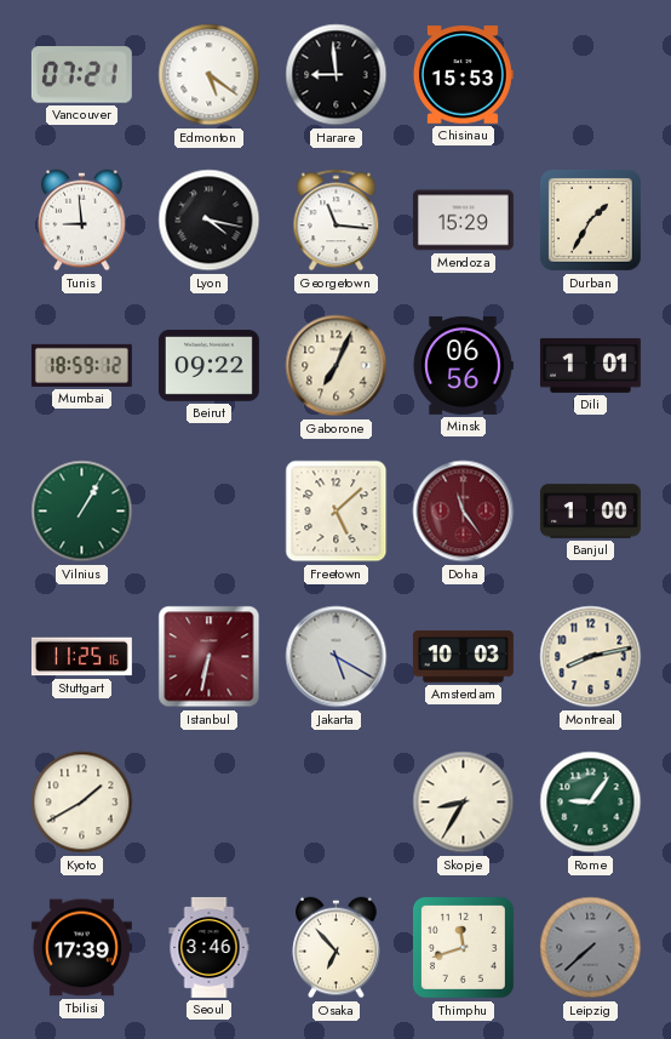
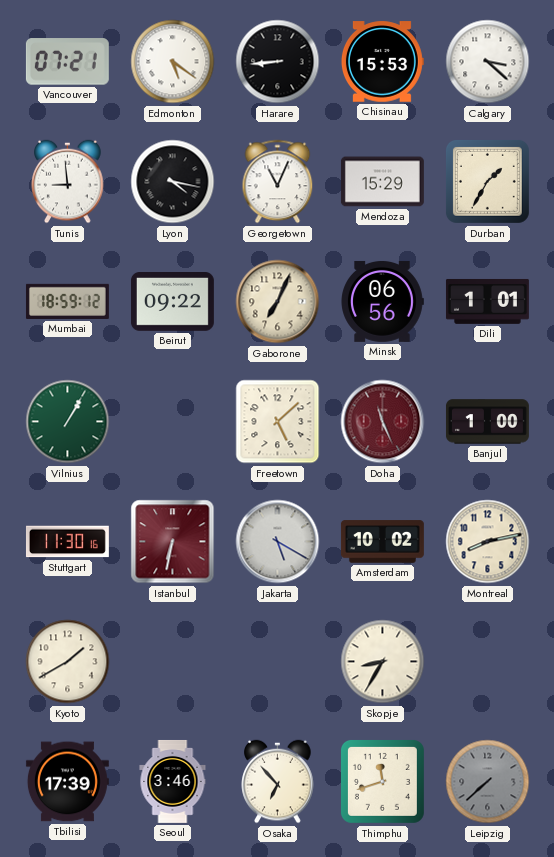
Harare: 8:59 -> 8:44
Calgary: none -> 3:22
Georgetown: 11:16 -> 11:04
Doha: 11:24 -> 11:26
Stuttgart: 11:25 -> 11:30
Amsterdam: 10:03 -> 10:02
Rome: 9:06 -> none
